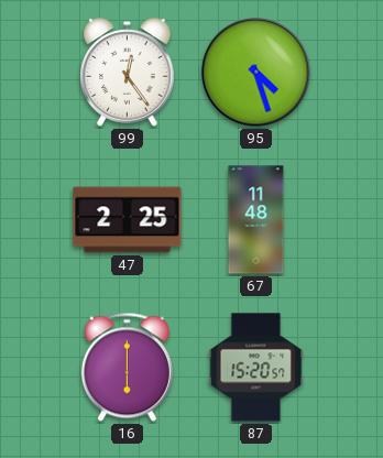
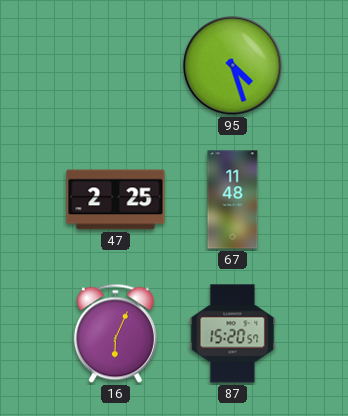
99: 12:24 -> none
16: 6:00 -> 6:04
